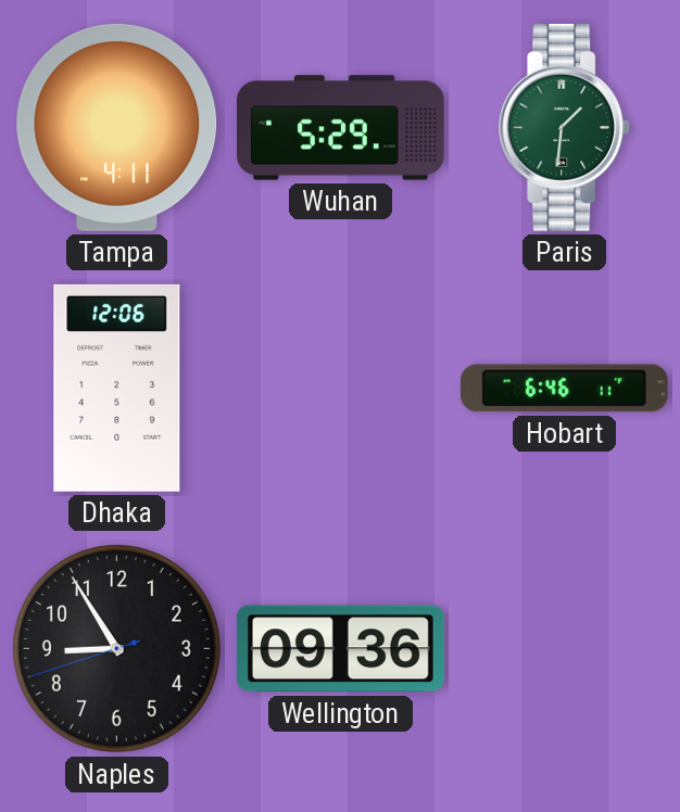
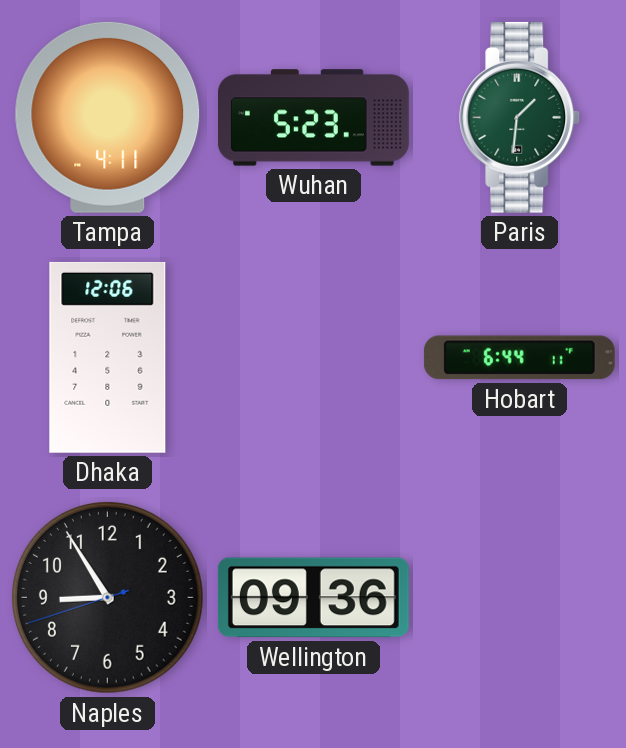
Wuhan: 5:29 -> 5:23
Hobart: 6:46 -> 6:44
